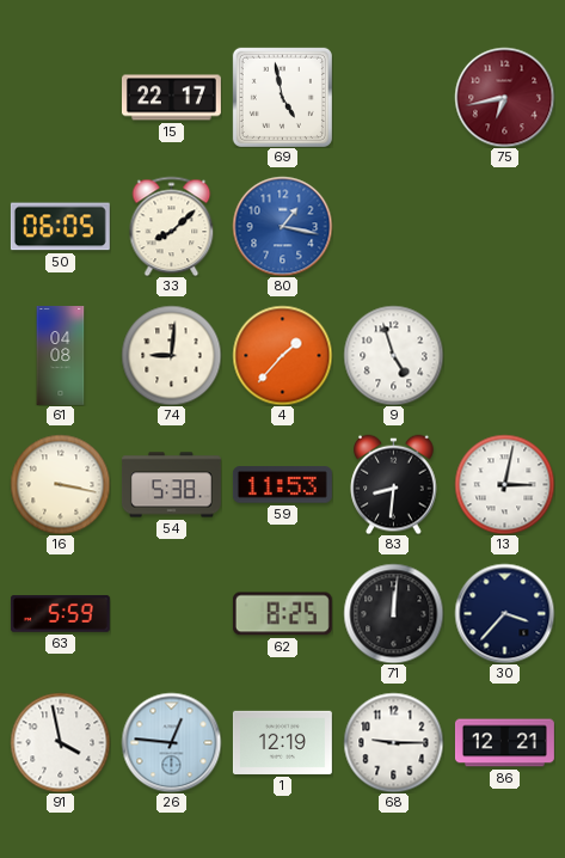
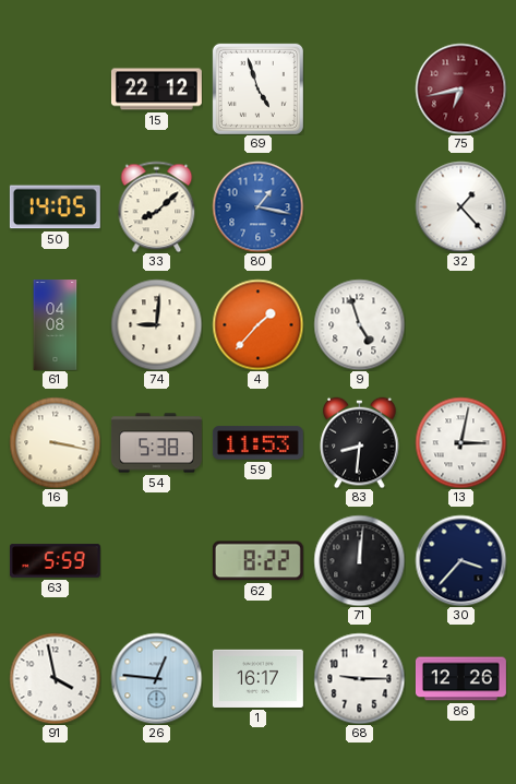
15: 22:17 -> 22:12
69: 4:58 -> 4:57
50: 06:05 -> 14:05
32: none -> 1:23
62: 8:25 -> 8:22
1: 12:19 -> 16:17
86: 12:21 -> 12:26
